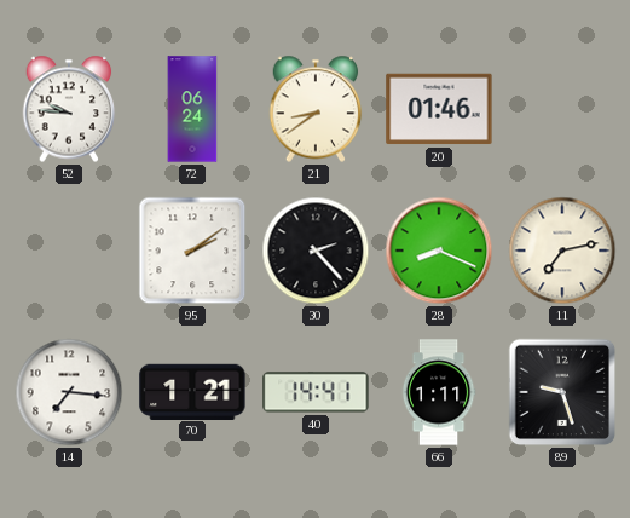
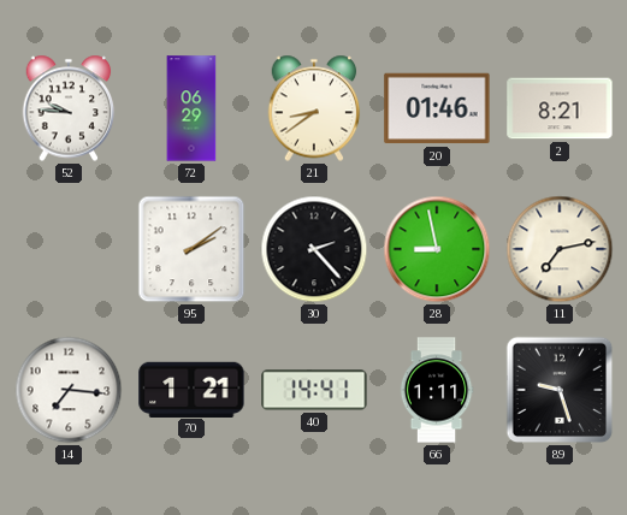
72: 06:24 -> 06:29
2: none -> 8:21
28: 8:19 -> 8:58
